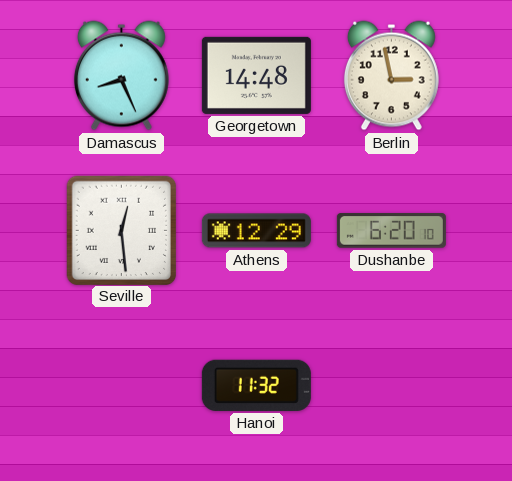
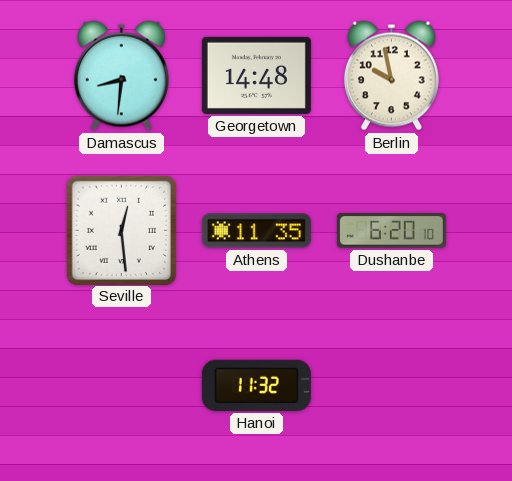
Damascus: 8:26 -> 8:31
Berlin: 2:58 -> 9:58
Athens: 12:29 -> 11:35
